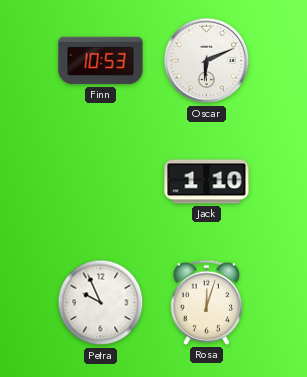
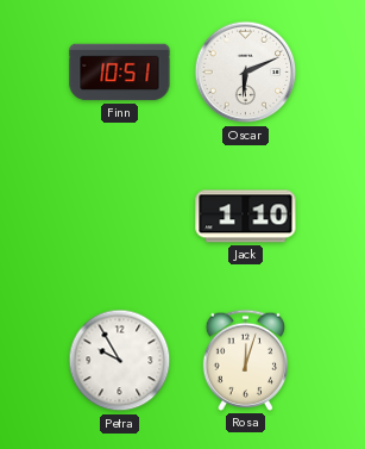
Finn: 10:53 -> 10:51
Petra: 9:56 -> 9:55
